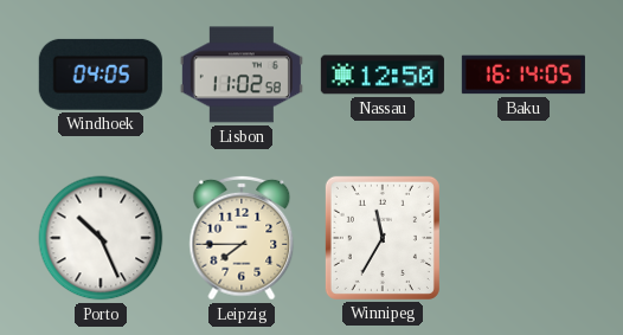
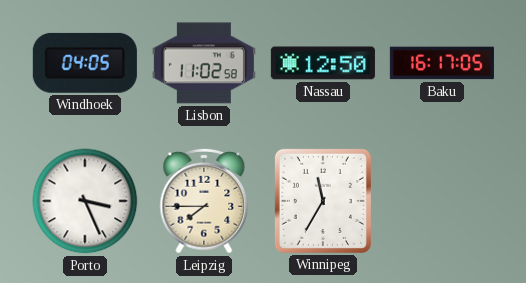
Baku: 16:14 -> 16:17
Porto: 10:26 -> 3:26
